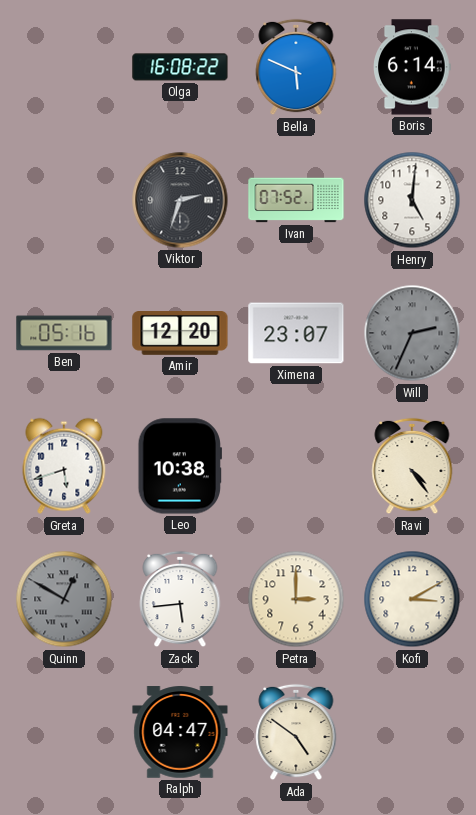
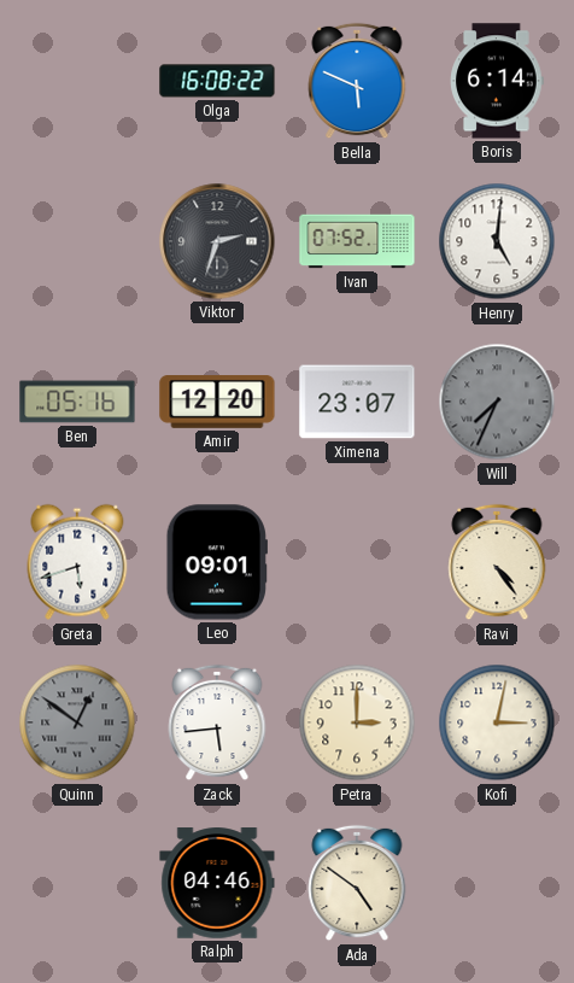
Will: 2:34 -> 7:34
Leo: 10:38 -> 09:01
Quinn: 12:50 -> 12:51
Kofi: 3:10 -> 3:02
Ralph: 04:47 -> 04:46
